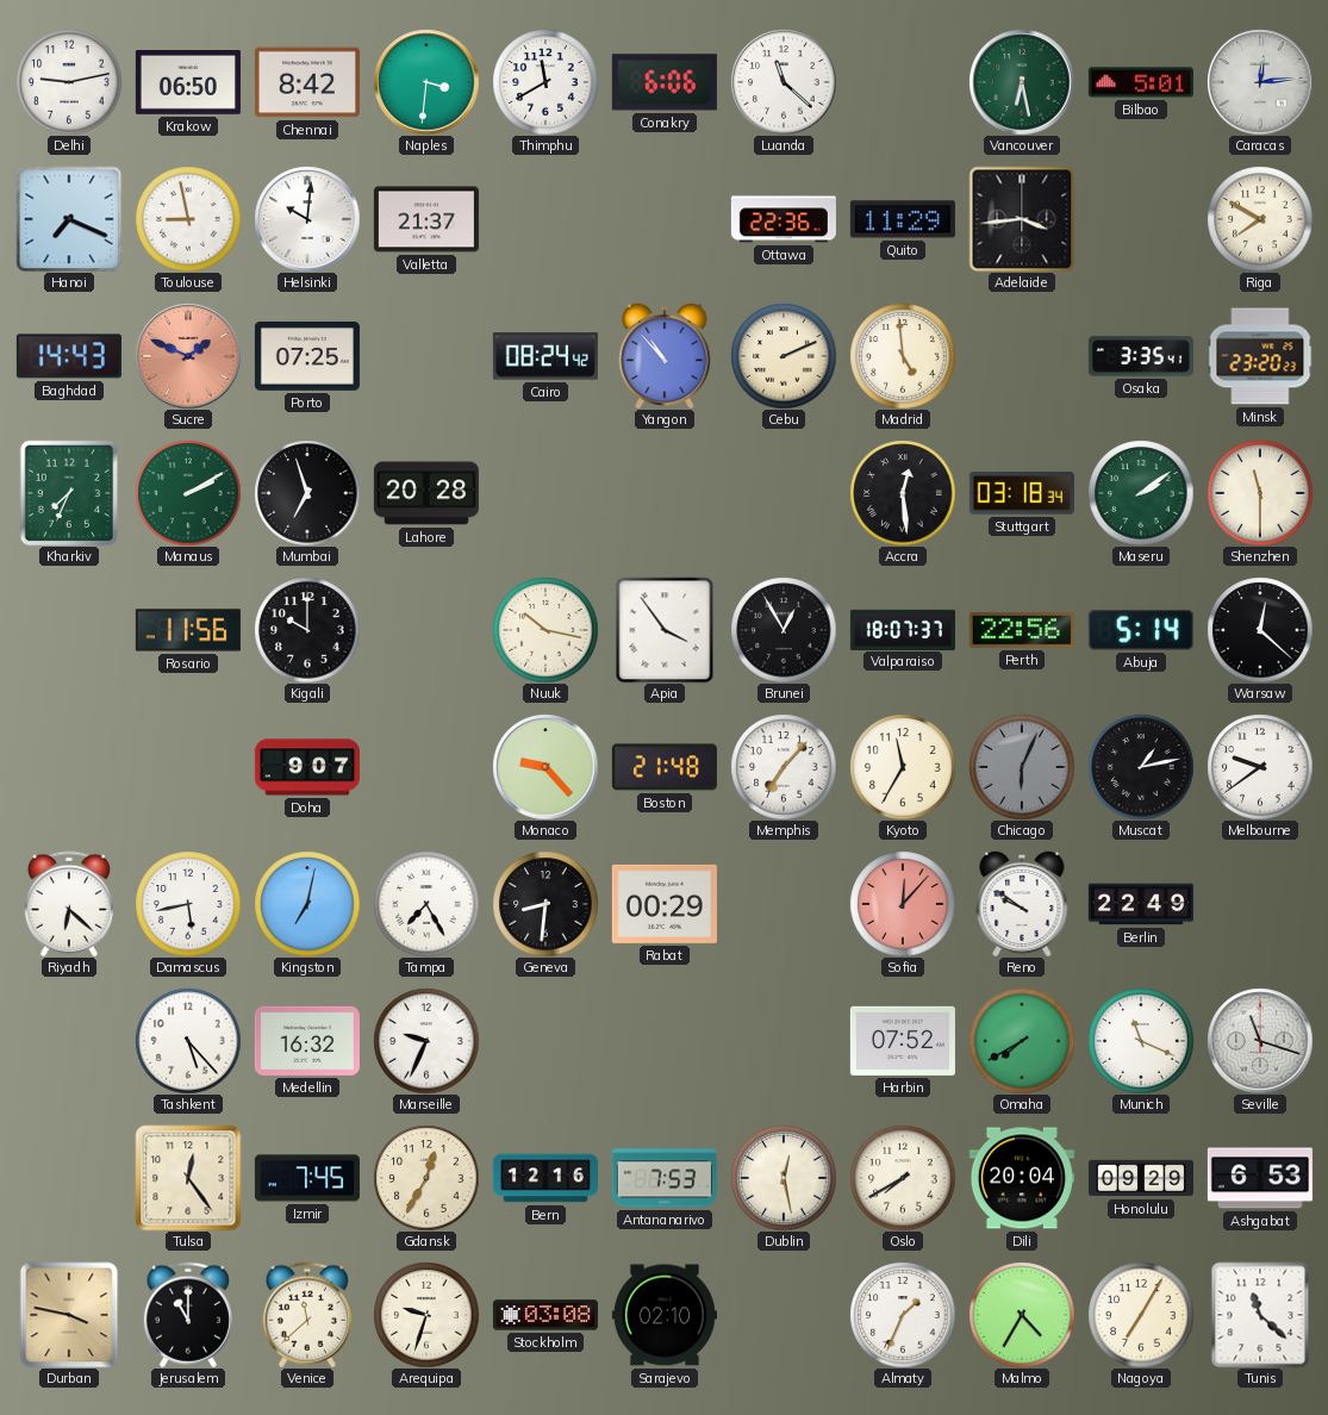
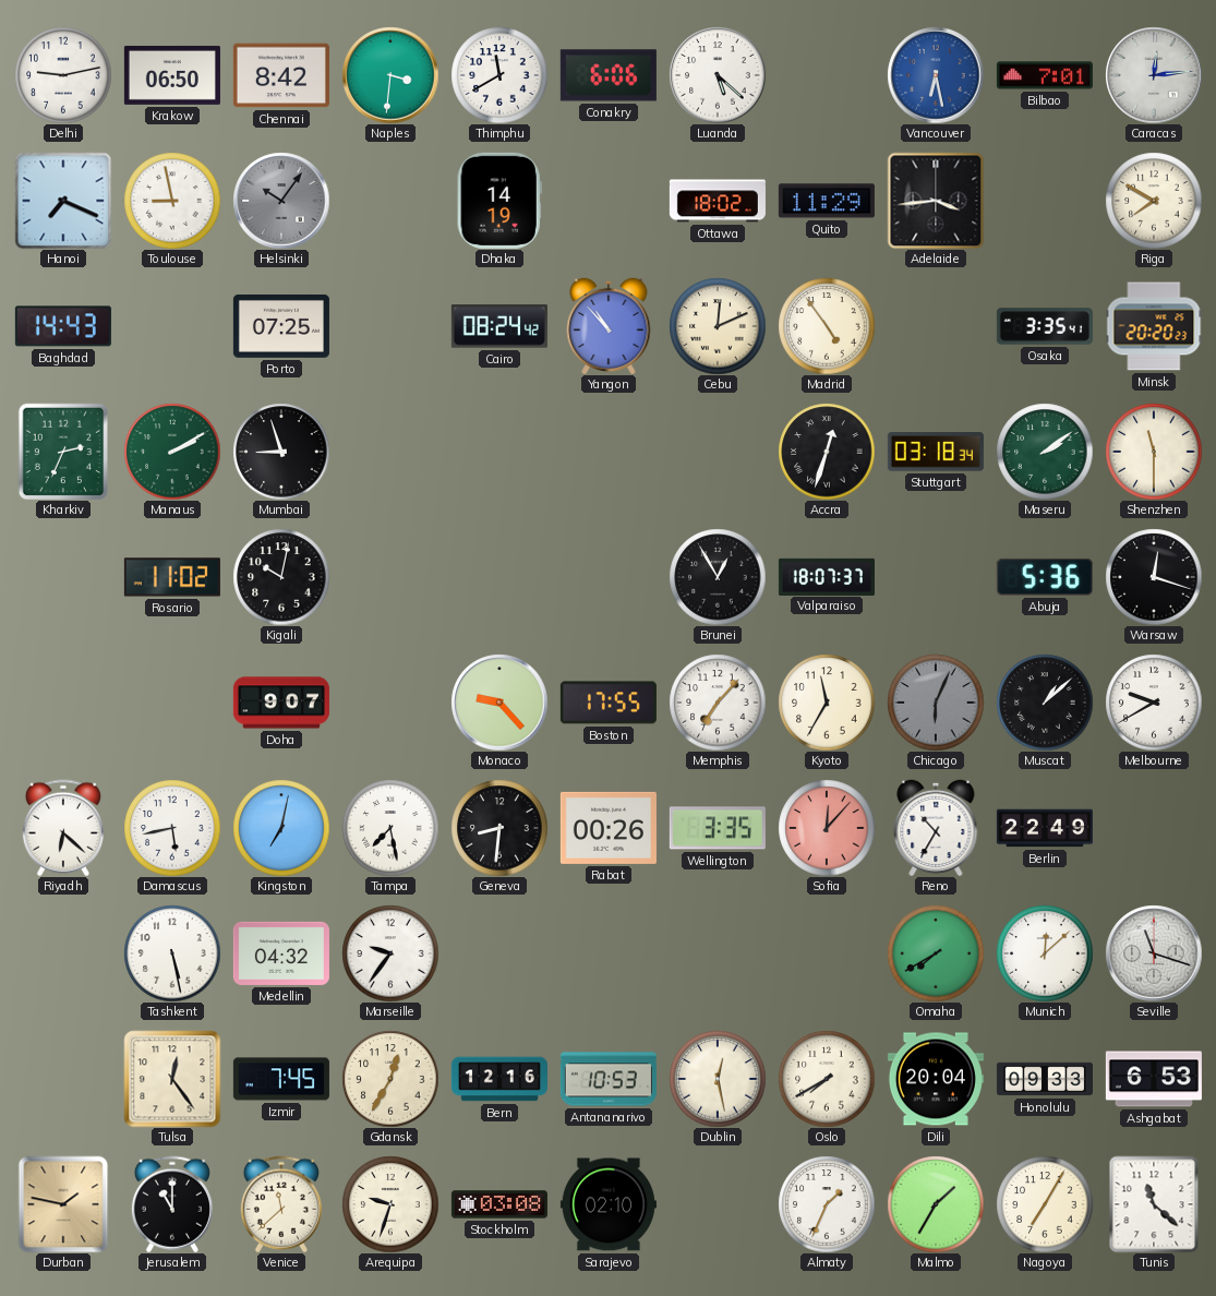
Luanda: 11:22 -> 5:22
Vancouver dial: green -> blue
Bilbao: 5:01 -> 7:01
Helsinki: 10:01 -> 10:06
Helsinki dial: white -> grey
Valletta: 21:37 -> none
Dhaka: none -> 14:19
Ottawa: 22:36 -> 18:02
Sucre: 1:49 -> none
Cebu: 2:11 -> 12:11
Madrid: 4:59 -> 4:54
Minsk: 23:20 -> 20:20
Kharkiv: 7:34 -> 2:34
Mumbai: 6:57 -> 8:57
Lahore: 20:28 -> none
Accra: 12:29 -> 12:33
Rosario: 11:56 -> 11:02
Kigali: 10:00 -> 10:02
Nuuk: 10:17 -> none
Apia: 3:54 -> none
Perth: 22:56 -> none
Abuja: 5:14 -> 5:36
Warsaw: 12:22 -> 12:18
Boston: 21:48 -> 17:55
Muscat: 1:13 -> 1:08
Melbourne: 9:39 -> 9:40
Tampa: 7:25 -> 7:28
Rabat: 00:29 -> 00:26
Wellington: none -> 3:35
Reno: 9:51 -> 10:35
Tashkent: 5:23 -> 5:28
Medellin: 16:32 -> 04:32
Marseille: 9:34 -> 9:36
Harbin: 07:52 -> none
Munich: 11:19 -> 12:08
Antananarivo: 7:53 -> 10:53
Honolulu: 09:29 -> 09:33
Durban: 3:47 -> 1:47
Malmo: 4:35 -> 1:35
